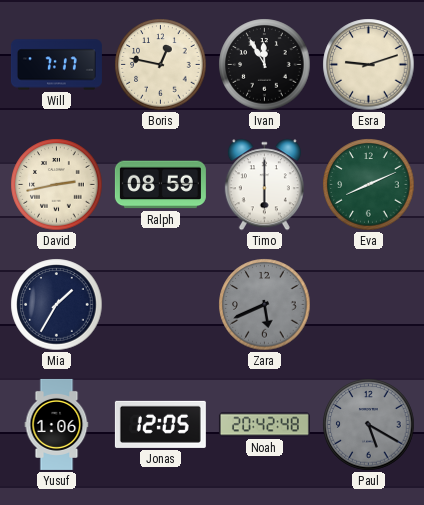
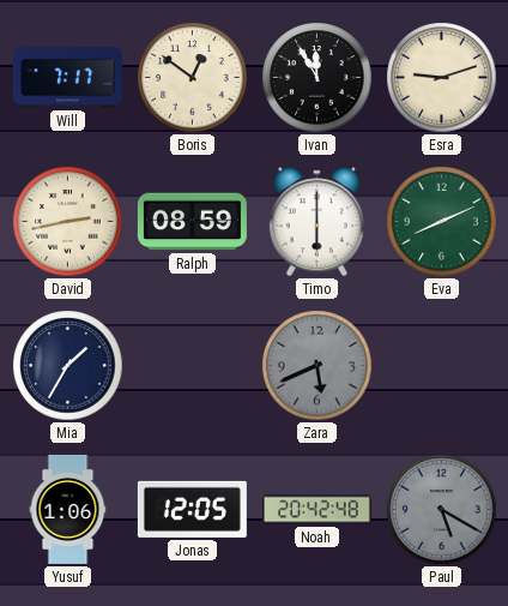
Boris: 12:47 -> 12:51
